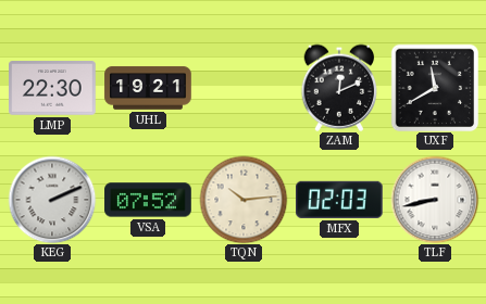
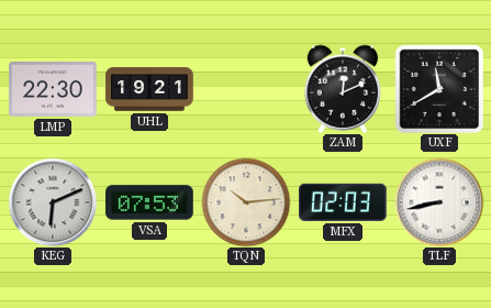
KEG: 2:11 -> 6:11
VSA: 07:52 -> 07:53
